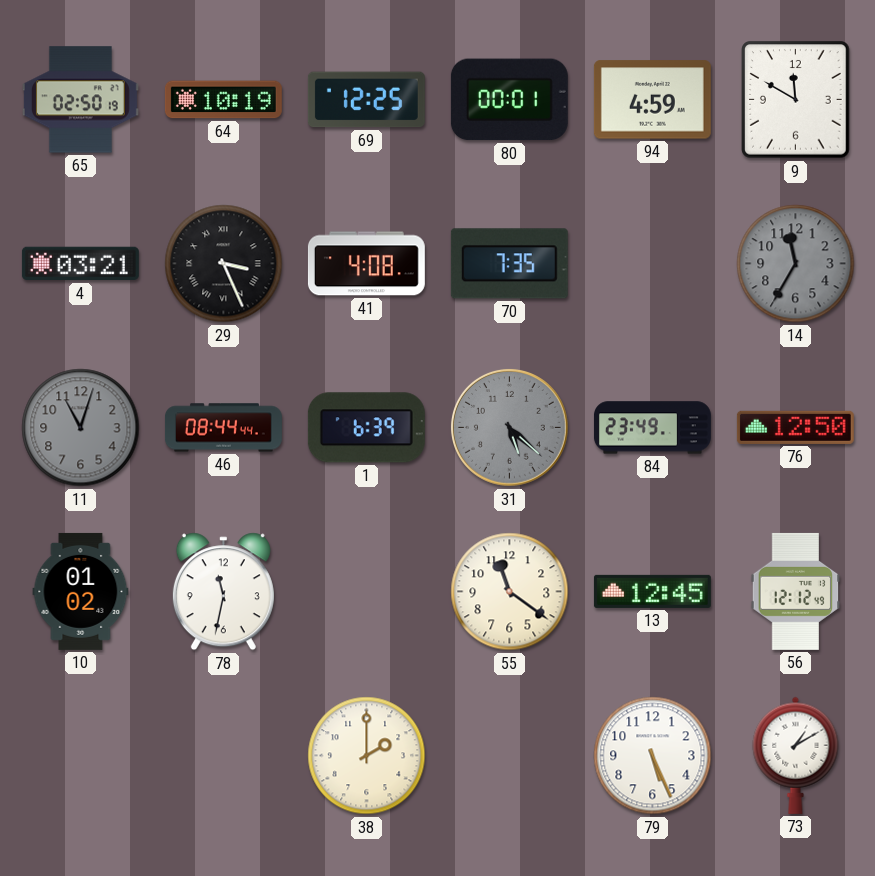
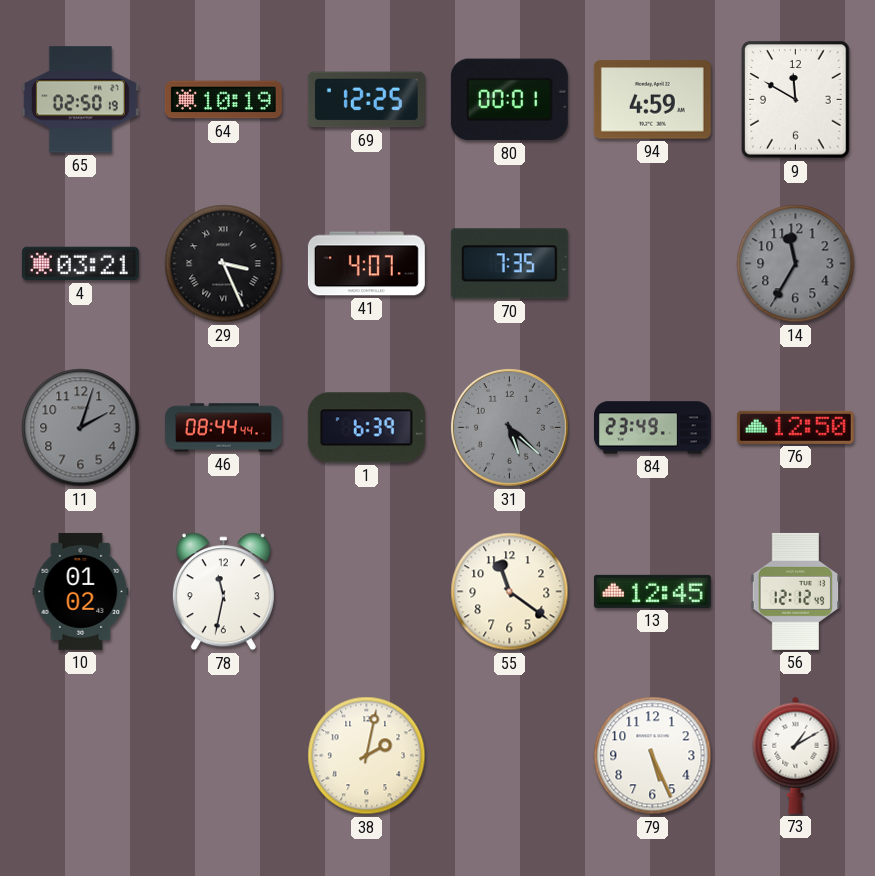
41: 4:08 -> 4:07
11: 11:03 -> 2:03
38: 2:00 -> 2:02
